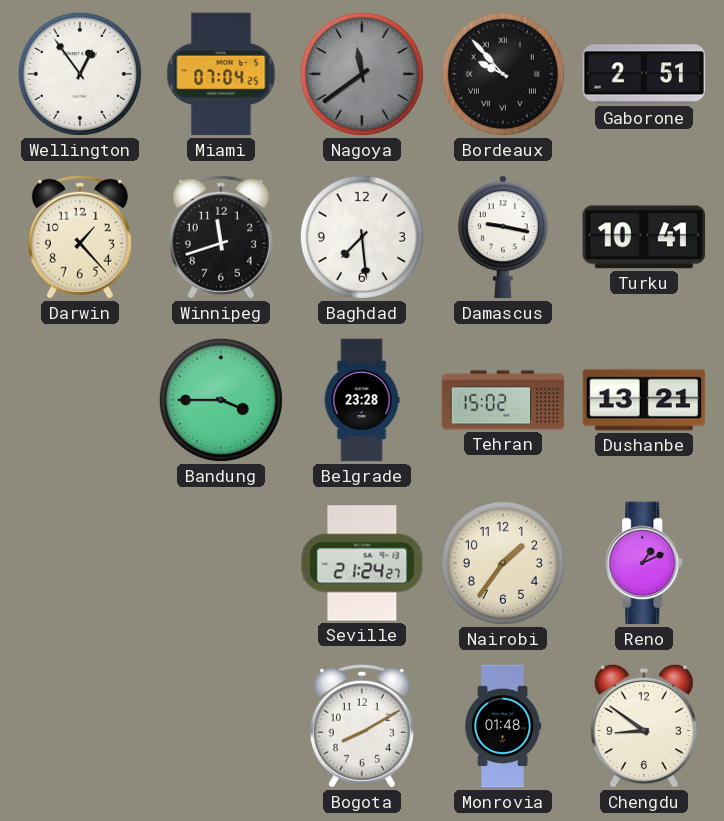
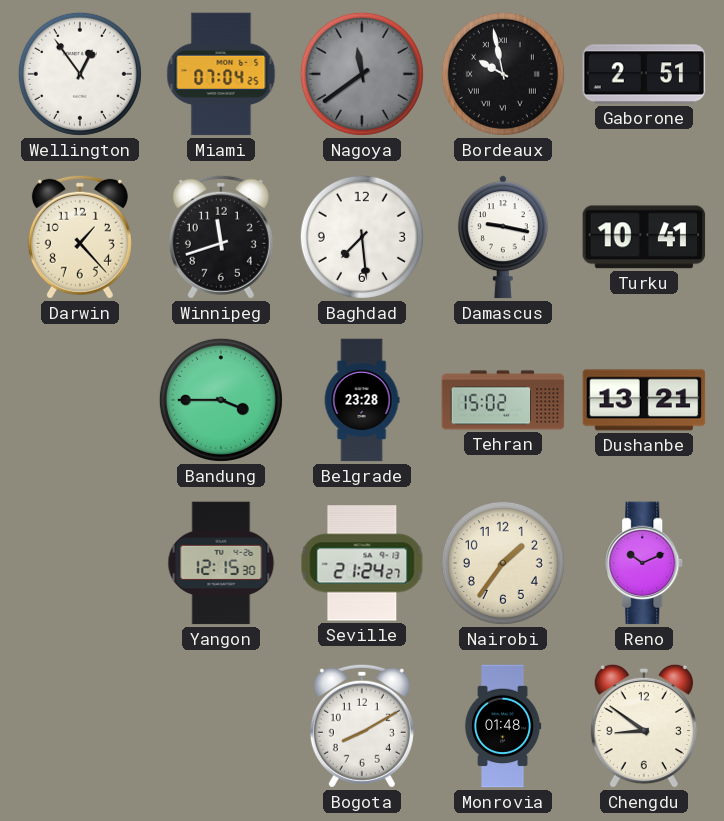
Bordeaux: 9:53 -> 9:58
Yangon: none -> 12:15
Reno: 1:11 -> 10:11
